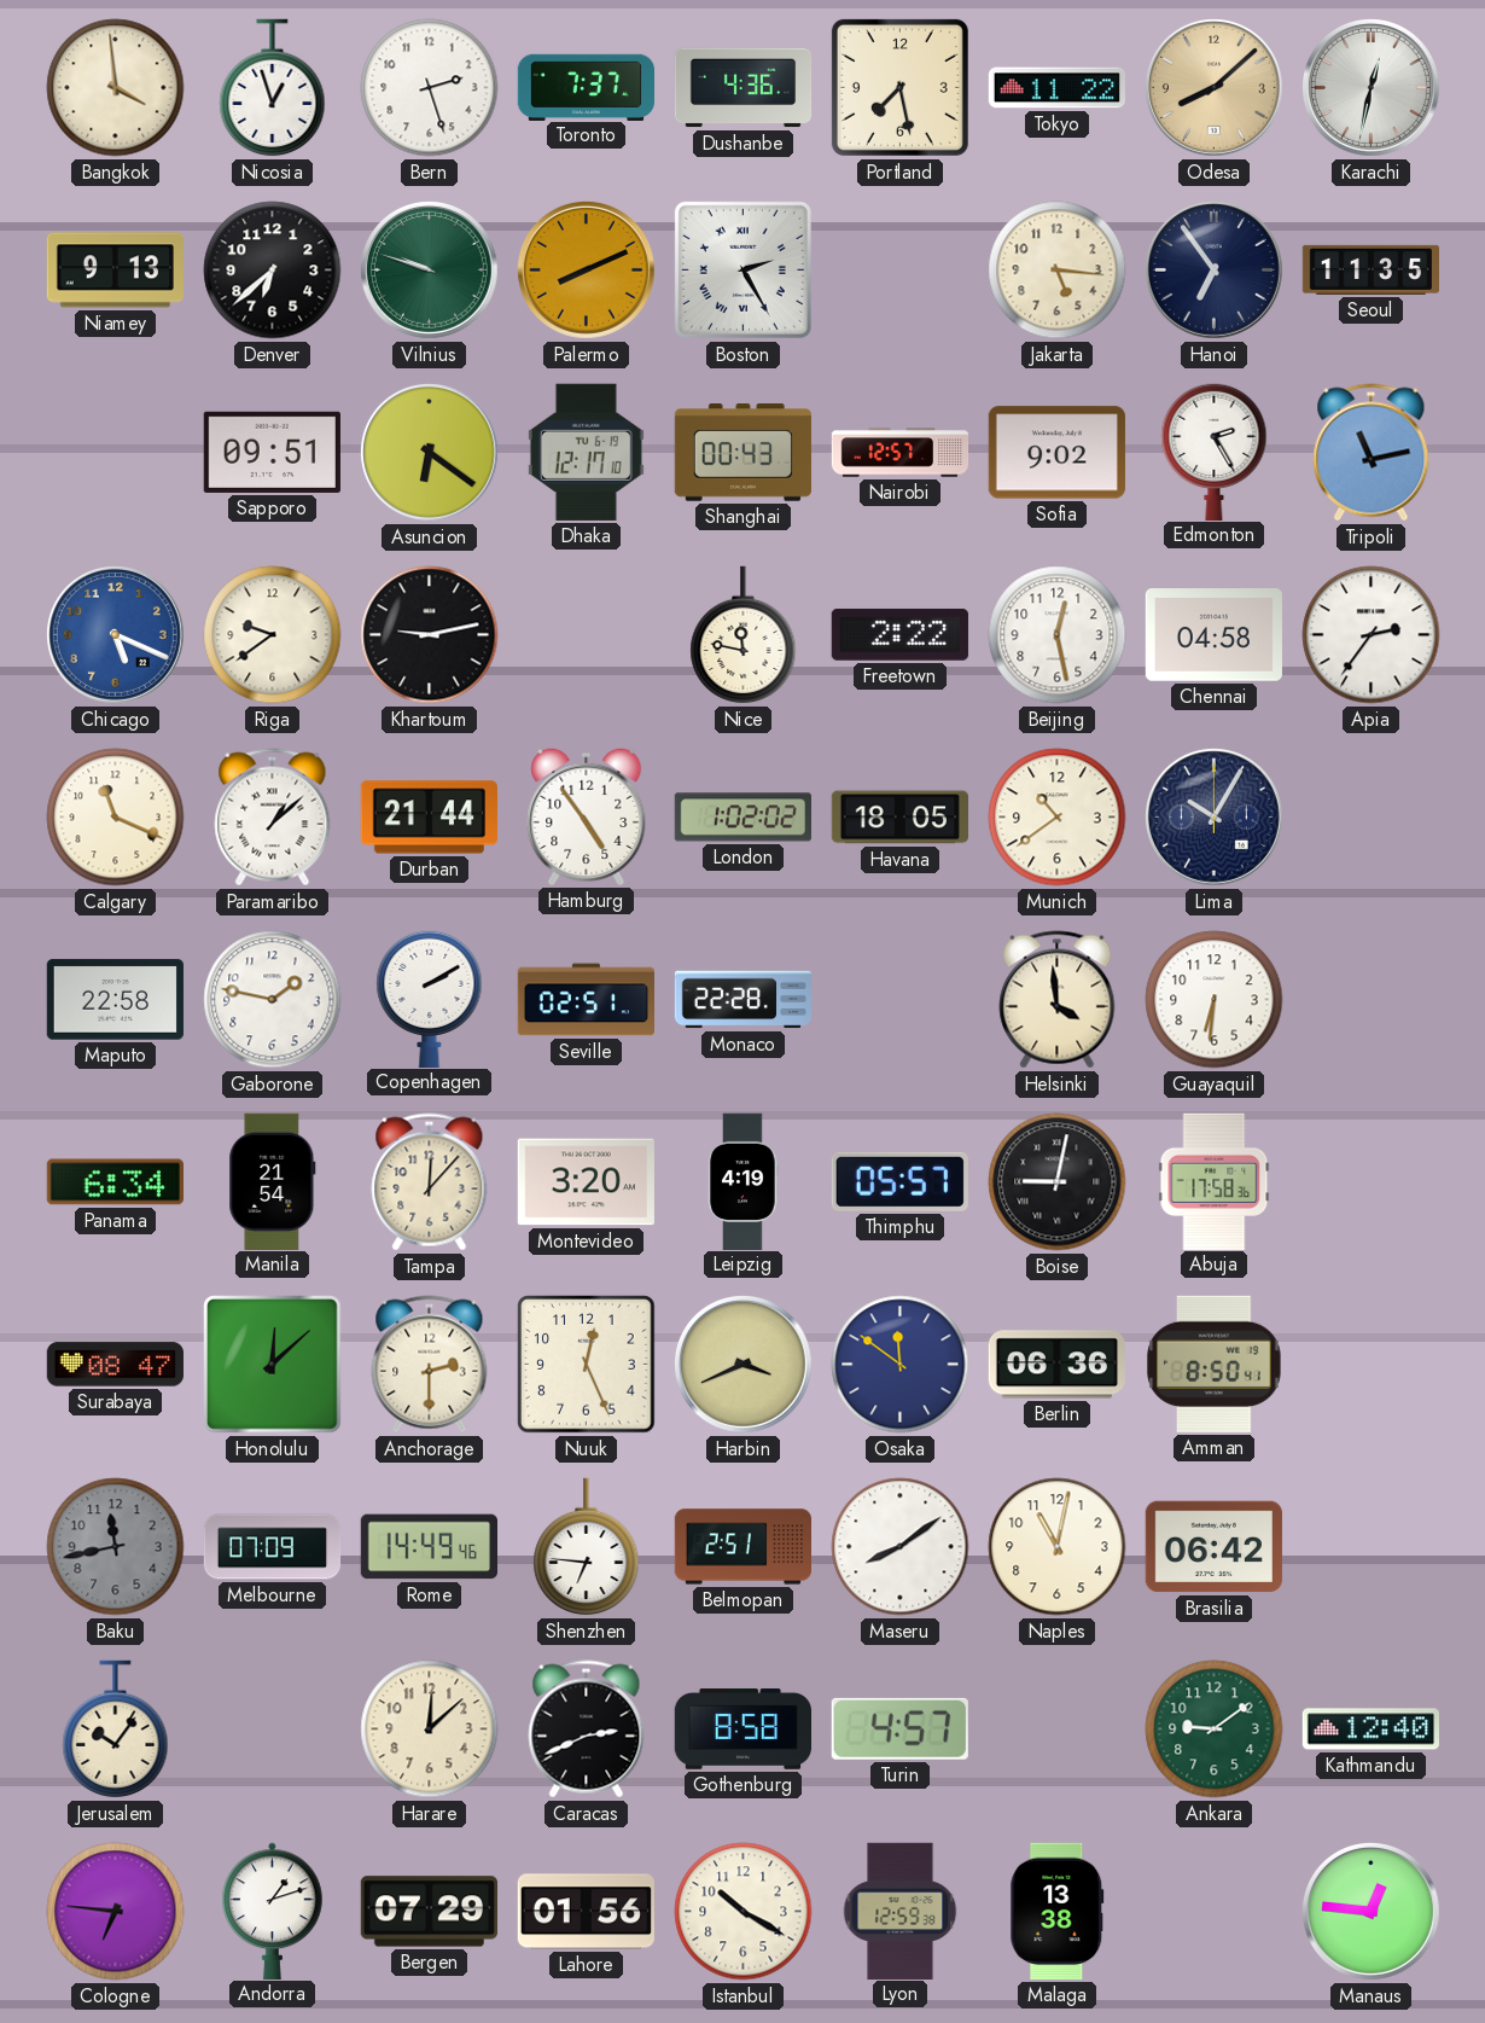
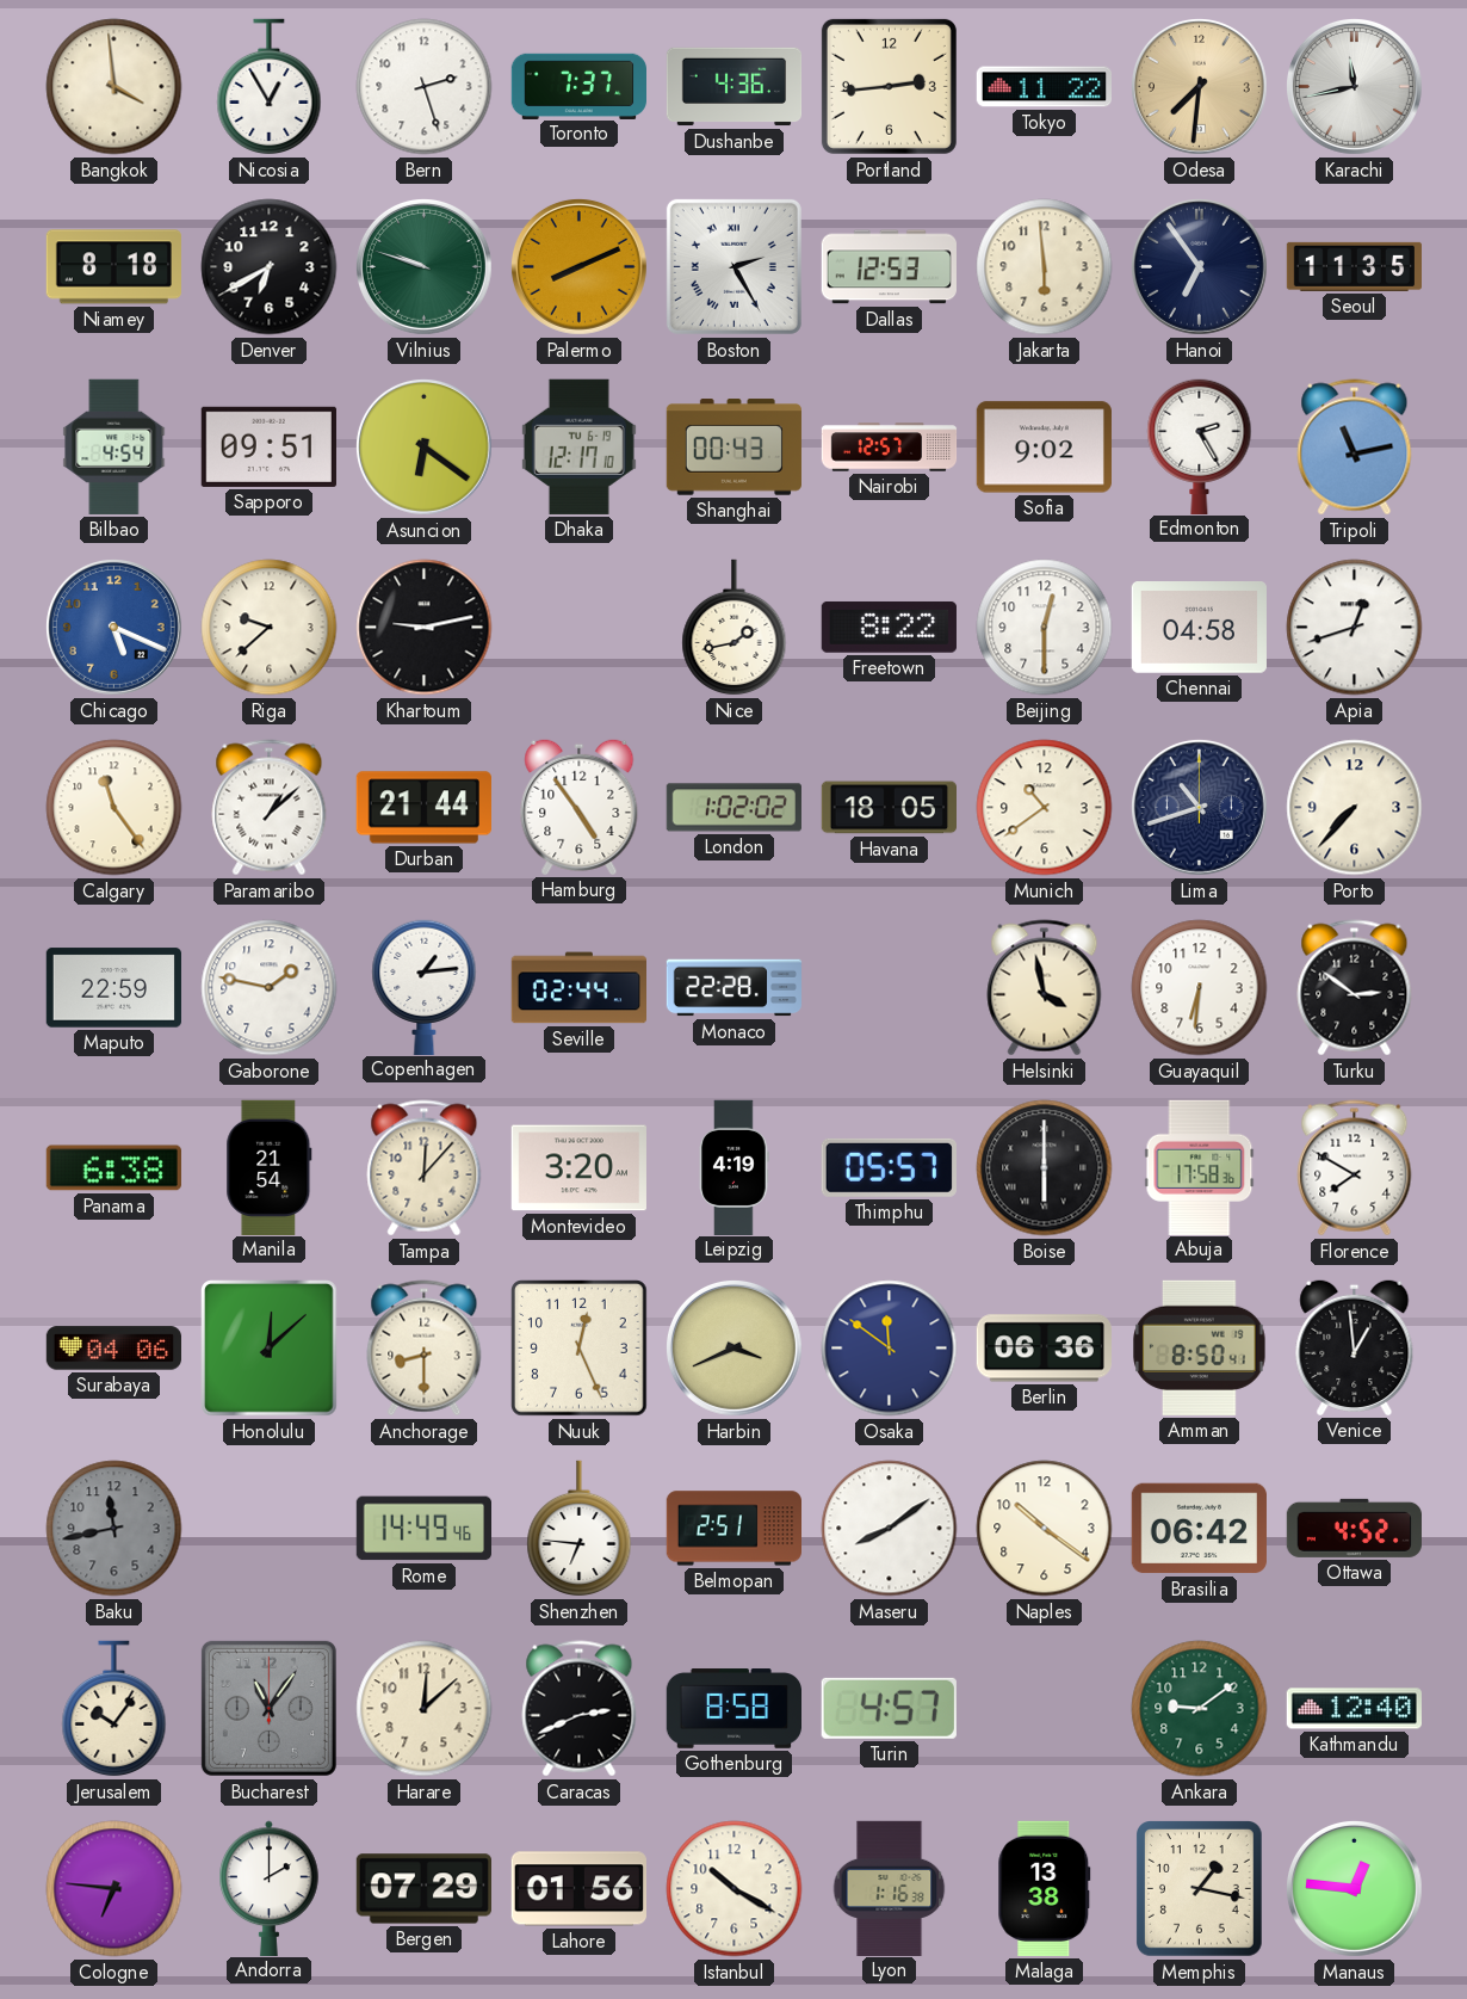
Nicosia: 12:57 -> 12:55
Portland: 7:28 -> 2:44
Odesa: 8:08 -> 7:31
Karachi: 12:32 -> 11:43
Niamey: 9:13 -> 8:18
Denver: 6:38 -> 6:40
Dallas: none -> 12:53
Jakarta: 5:16 -> 5:59
Bilbao: none -> 4:54
Riga: 9:39 -> 9:38
Nice: 11:47 -> 1:43
Freetown: 2:22 -> 8:22
Beijing: 12:28 -> 12:30
Apia: 2:36 -> 12:42
Calgary: 11:19 -> 11:24
Lima: 10:05 -> 10:42
Porto: none -> 7:37
Maputo: 22:58 -> 22:59
Copenhagen: 2:10 -> 1:14
Seville: 02:51 -> 02:44
Helsinki: 3:59 -> 3:58
Turku: none -> 2:51
Panama: 6:34 -> 6:38
Boise: 9:02 -> 6:00
Florence: none -> 7:50
Surabaya: 08:47 -> 04:06
Anchorage: 2:30 -> 8:30
Venice: none -> 12:59
Melbourne: 07:09 -> none
Naples: 11:02 -> 10:21
Ottawa: none -> 4:52
Bucharest: none -> 11:06
Andorra: 1:12 -> 2:00
Lyon: 12:59 -> 1:16
Memphis: none -> 1:17
